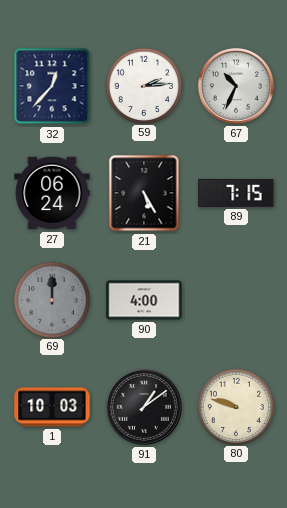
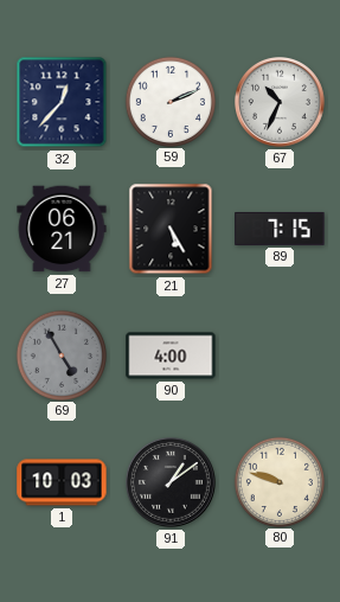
59: 2:14 -> 2:11
27: 06:24 -> 06:21
69: 12:00 -> 4:55
